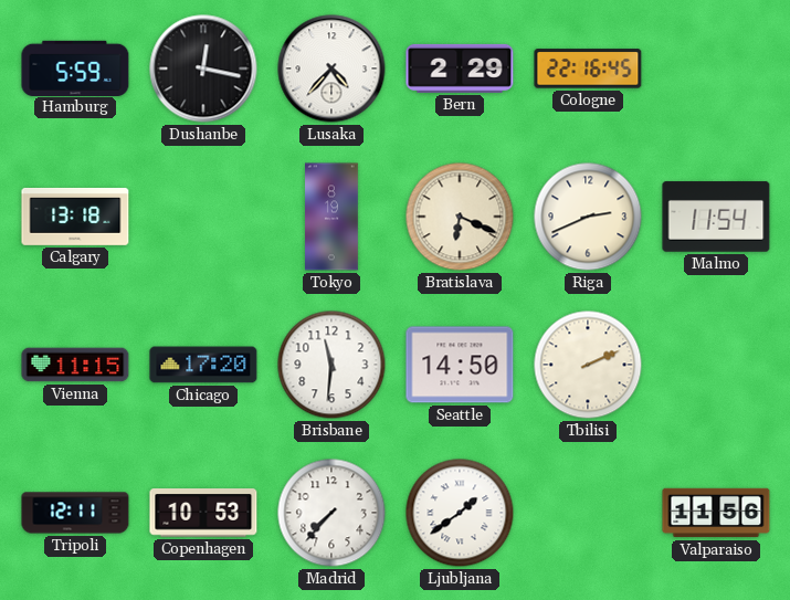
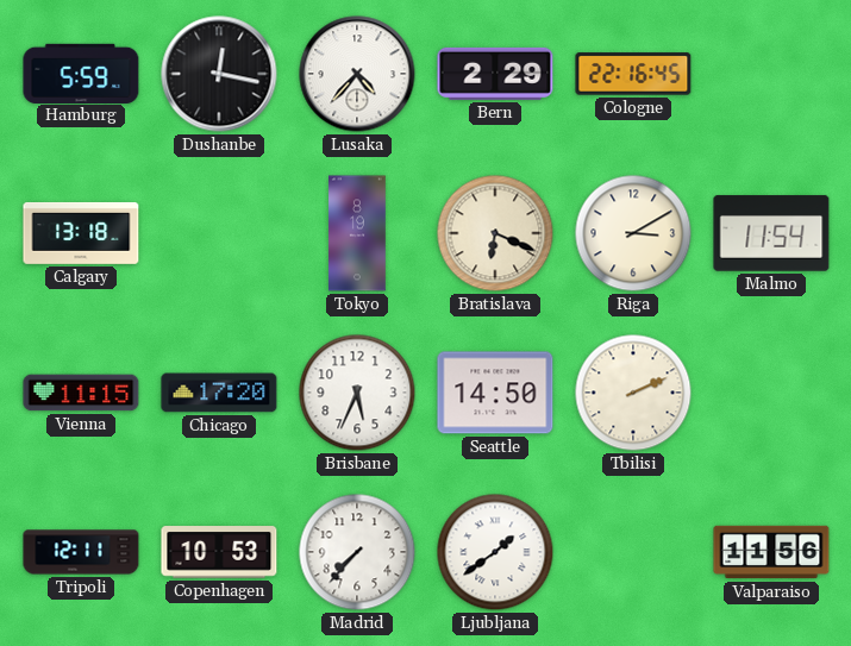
Riga: 2:41 -> 3:10
Brisbane: 11:31 -> 5:34
